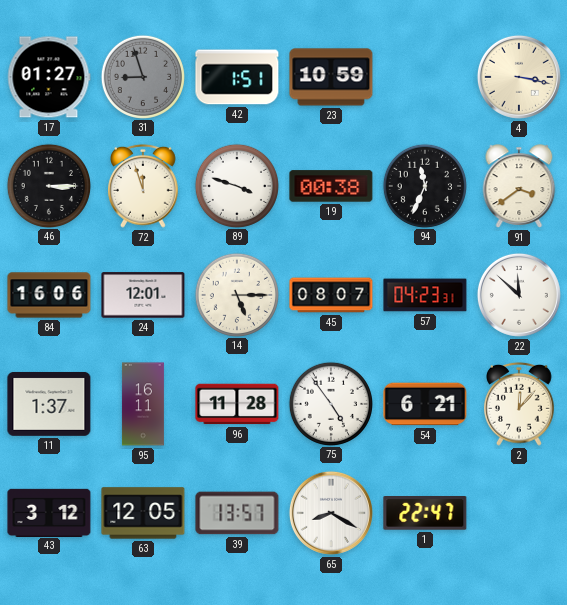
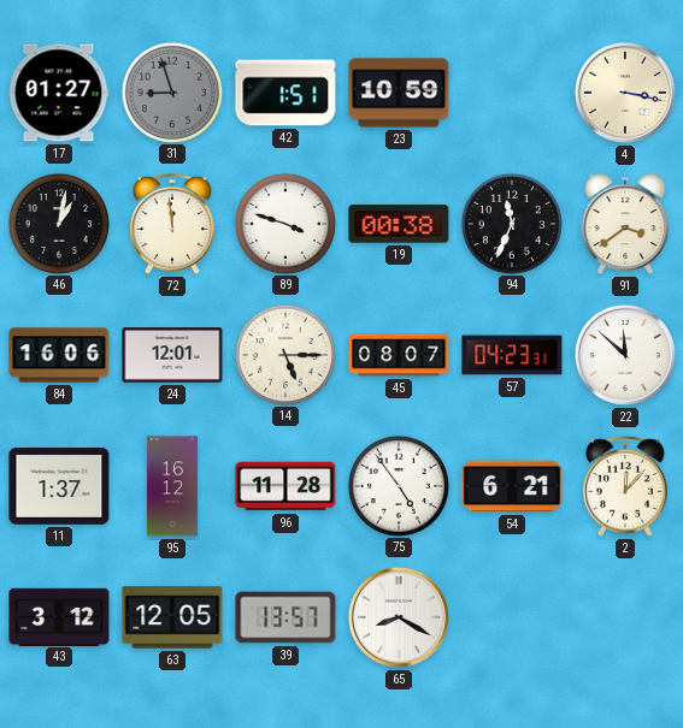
46: 3:15 -> 1:02
72: 11:57 -> 11:59
95: 16:11 -> 16:12
1: 22:47 -> none
